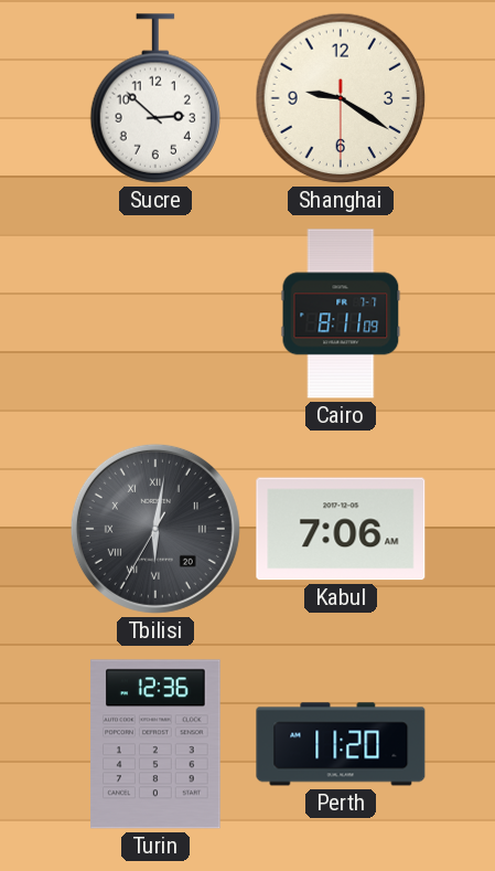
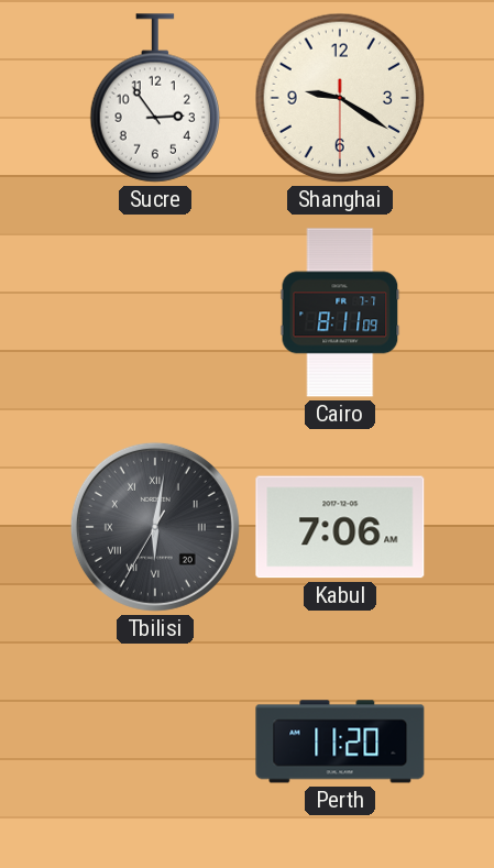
Sucre: 2:52 -> 2:54
Turin: 12:36 -> none
